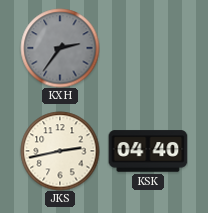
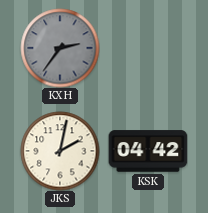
JKS: 2:43 -> 2:02
KSK: 04:40 -> 04:42
